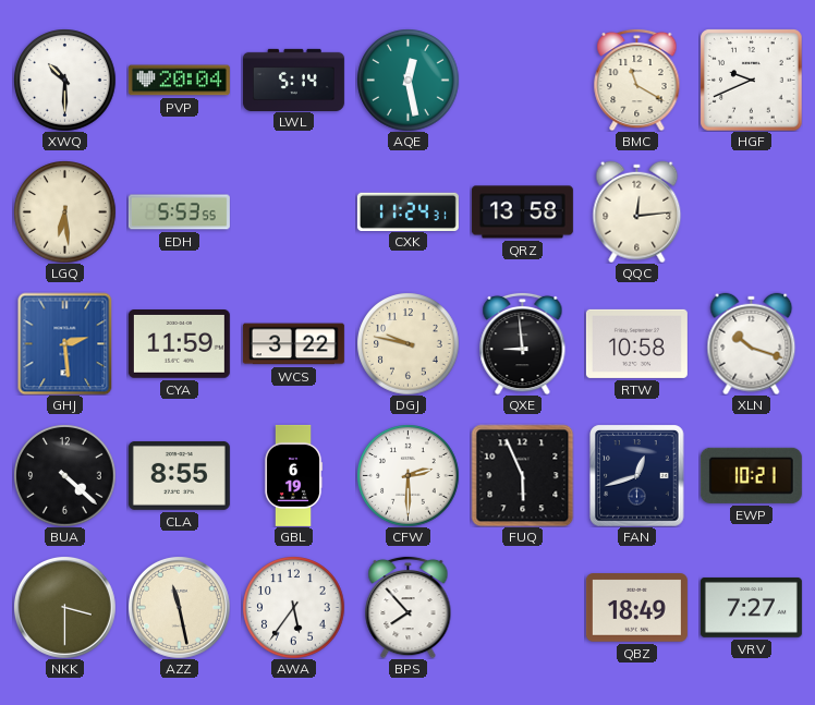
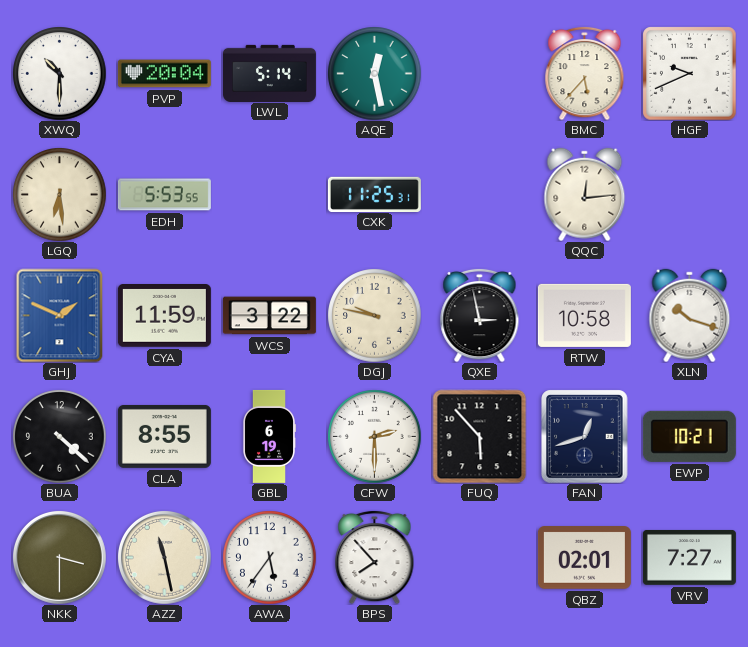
BMC: 11:20 -> 5:37
CXK: 11:24 -> 11:25
QRZ: 13:58 -> none
GHJ: 2:29 -> 1:49
QXE: 8:59 -> 2:58
FUQ: 5:56 -> 5:53
QBZ: 18:49 -> 02:01
